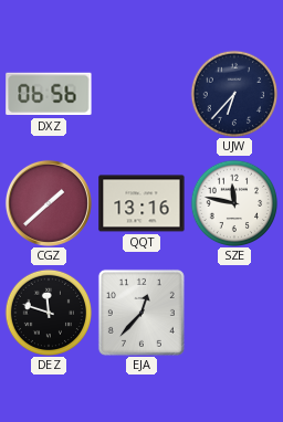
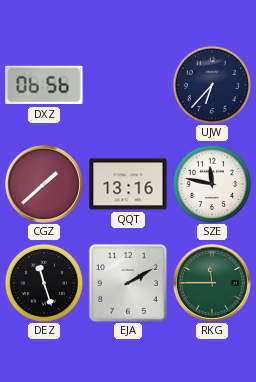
DEZ: 11:48 -> 11:27
EJA: 12:37 -> 2:10
RKG: none -> 11:45
